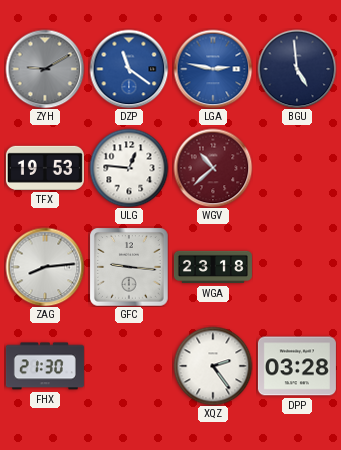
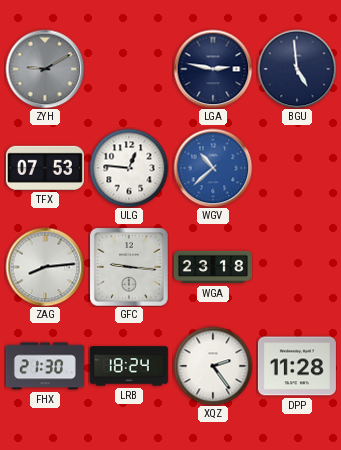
DZP: 11:21 -> none
LGA dial: blue -> navy
TFX: 19:53 -> 07:53
WGV dial: burgundy -> blue
LRB: none -> 18:24
DPP: 03:28 -> 11:28
